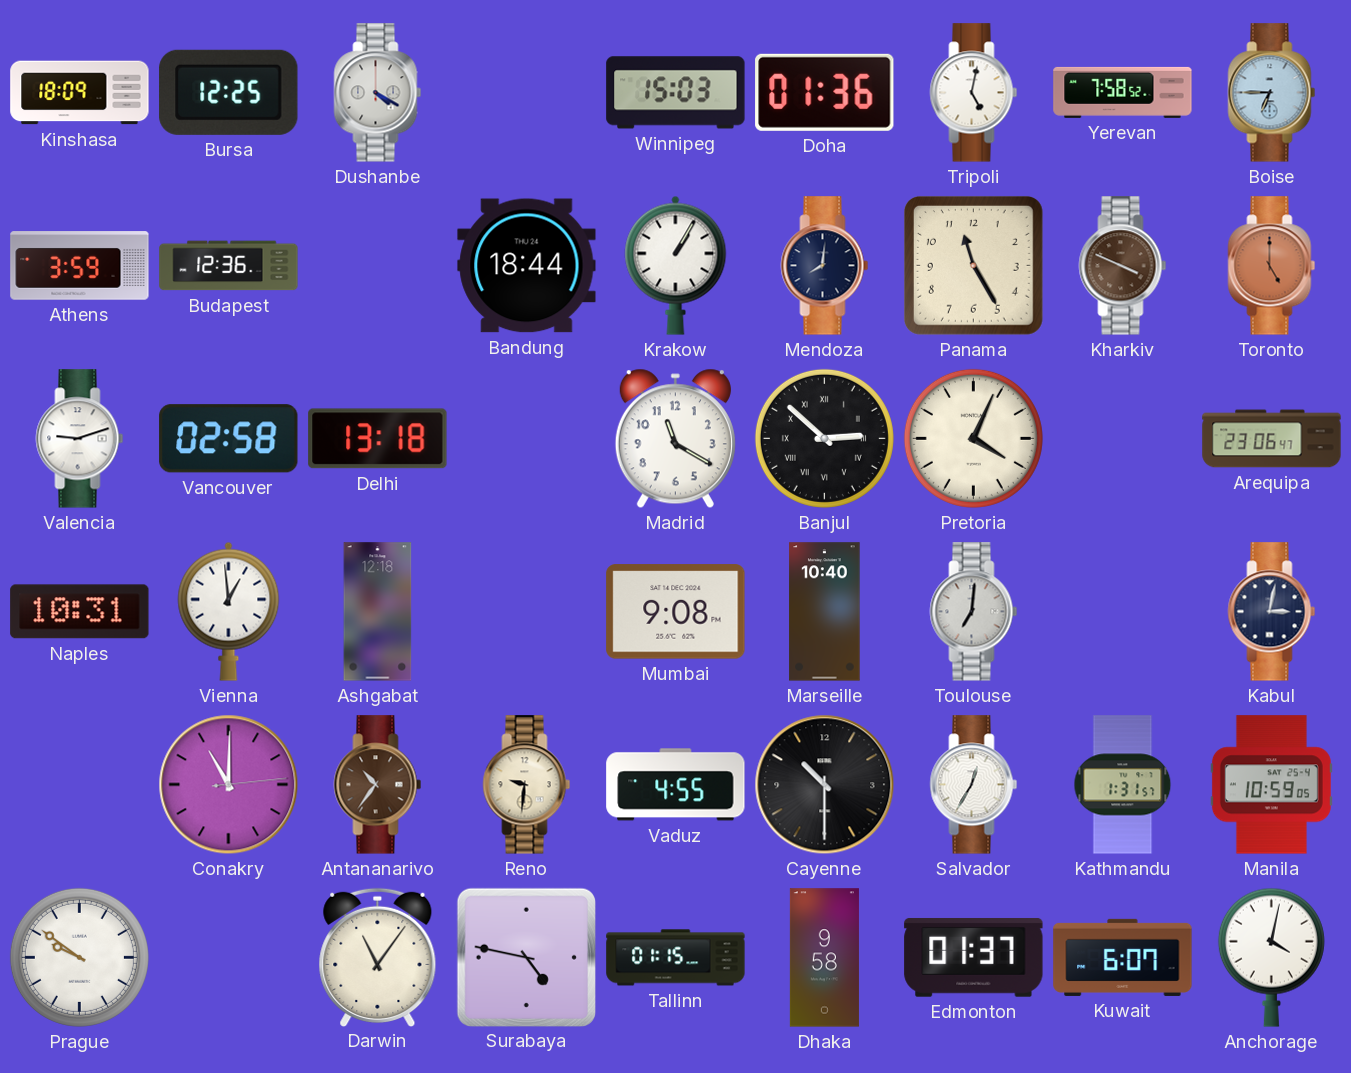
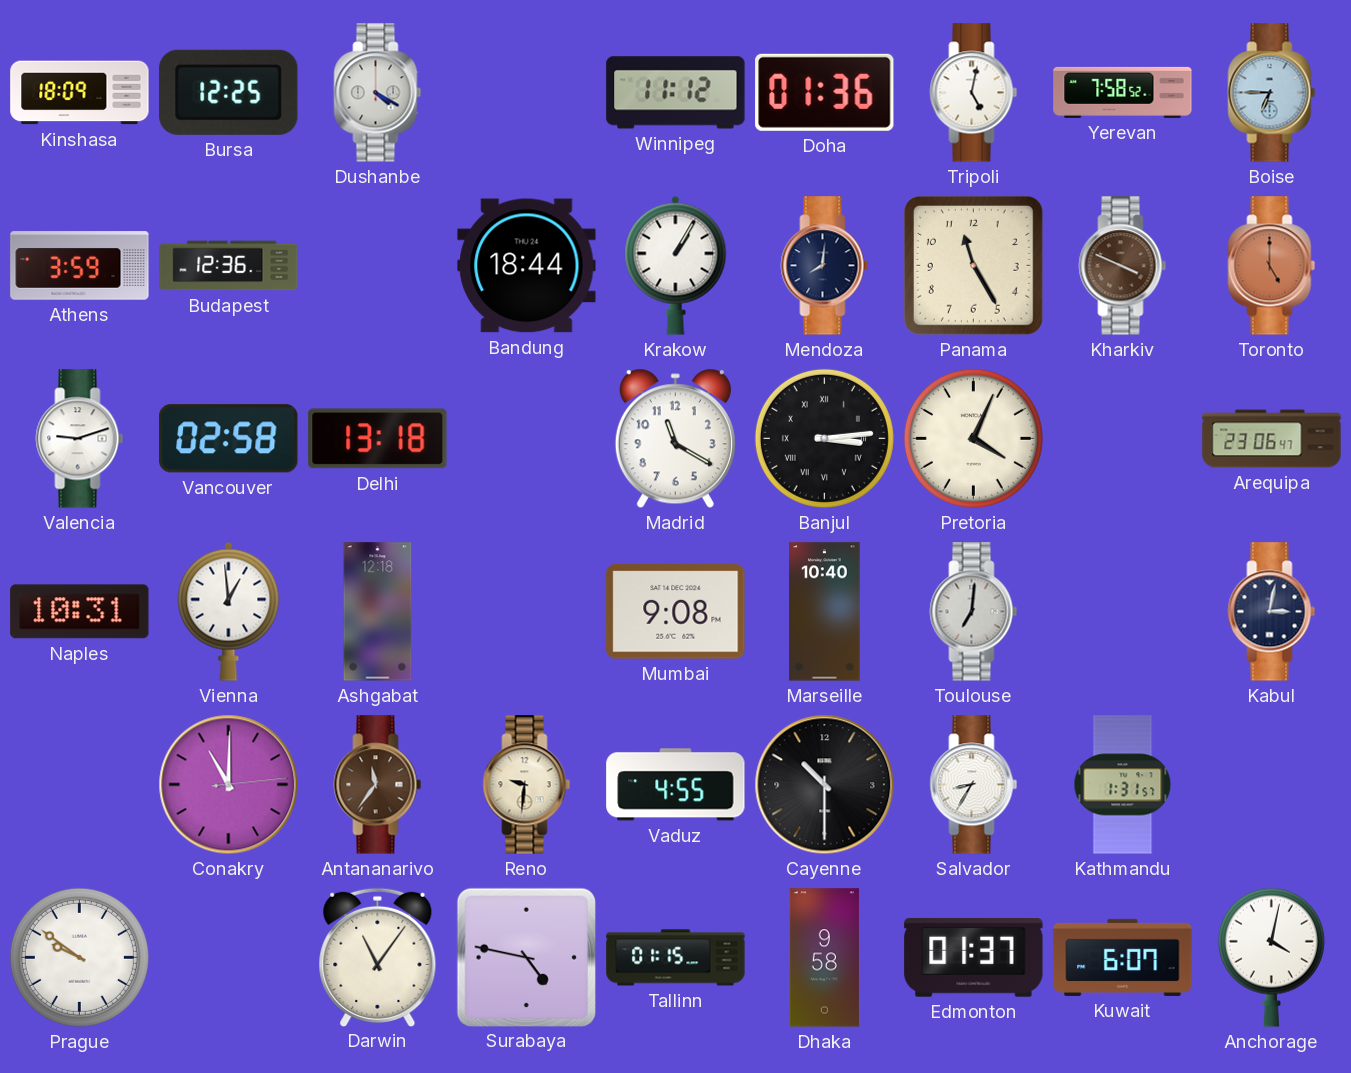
Winnipeg: 15:03 -> 11:12
Banjul: 2:52 -> 3:14
Antananarivo: 10:36 -> 11:36
Salvador: 12:35 -> 8:35
Manila: 10:59 -> none
